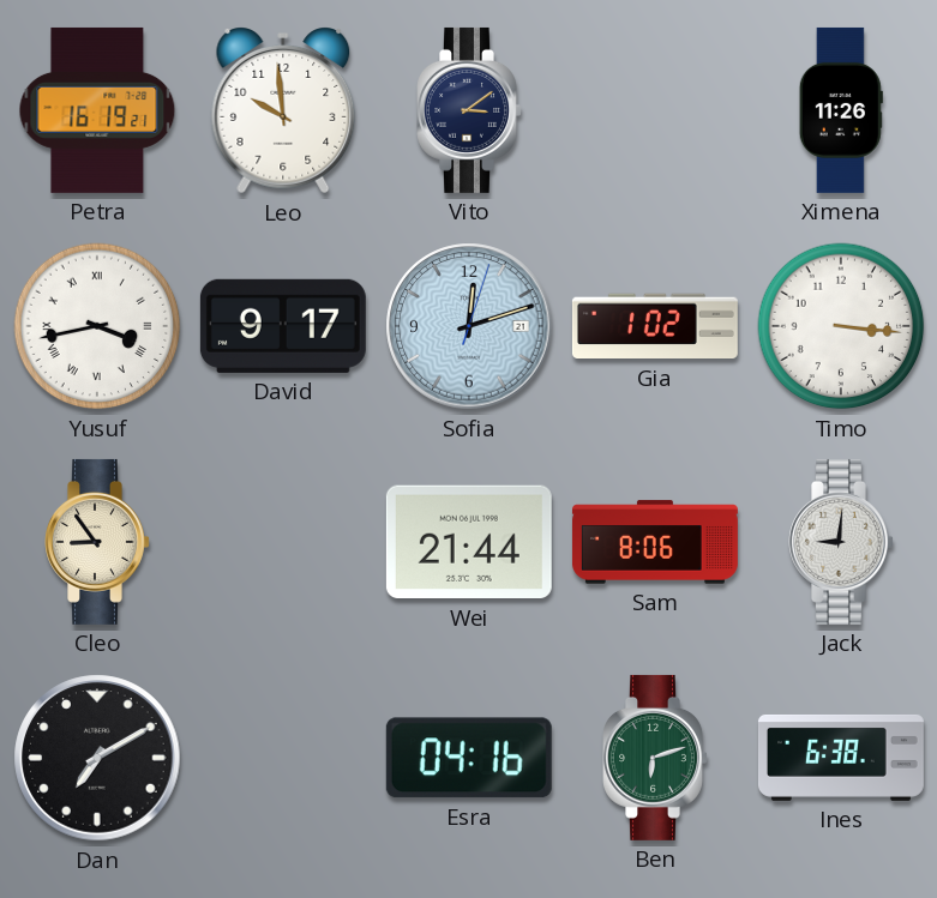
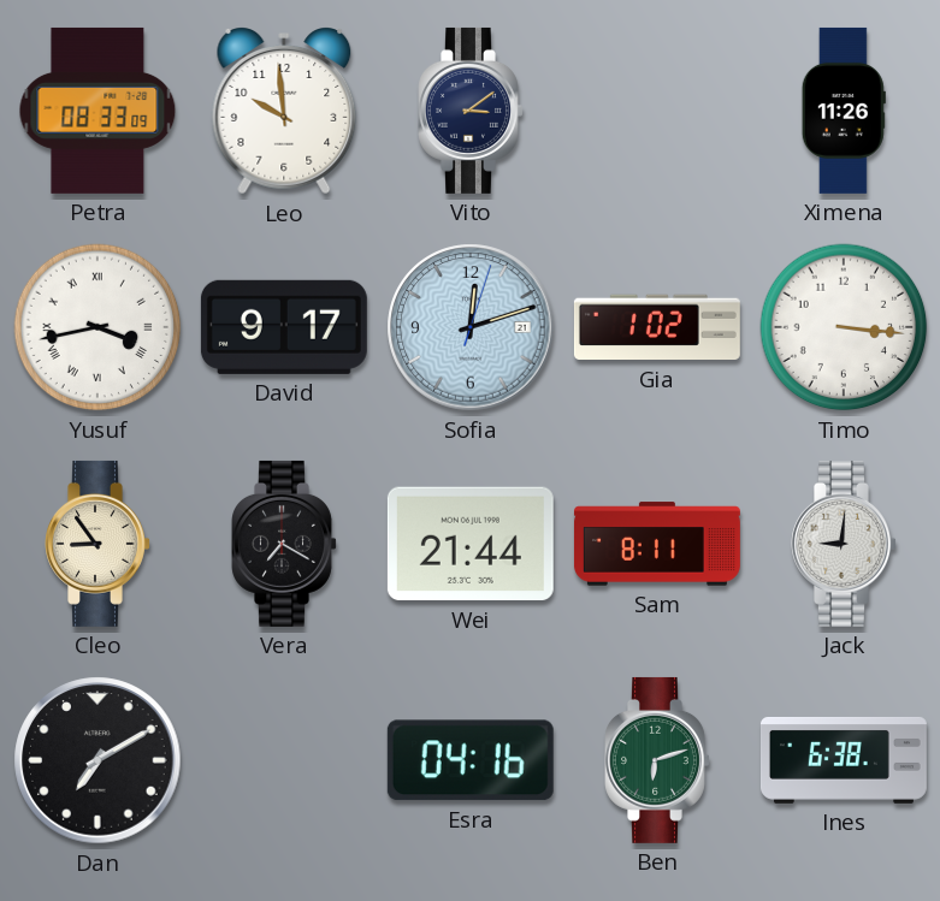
Petra: 16:19 -> 08:33
Vera: none -> 7:20
Sam: 8:06 -> 8:11
